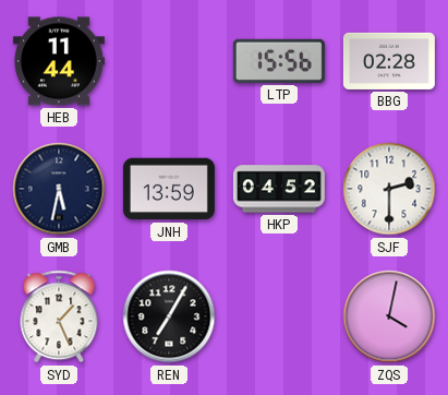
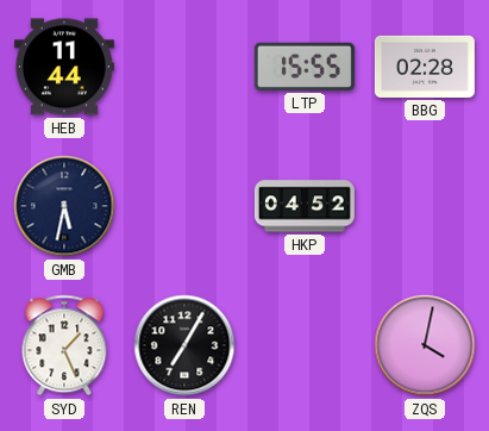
LTP: 15:56 -> 15:55
JNH: 13:59 -> none
SJF: 2:30 -> none
